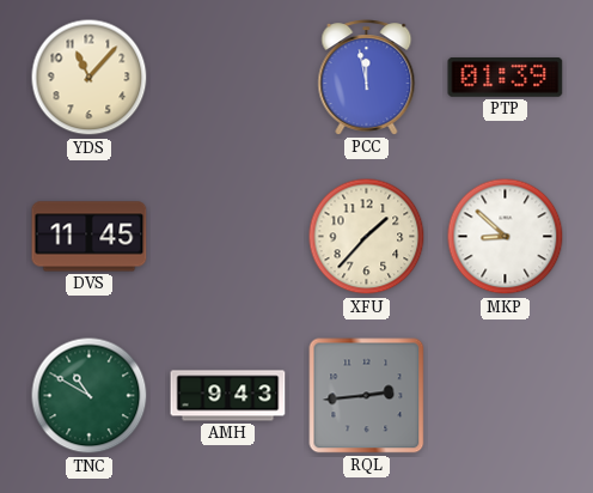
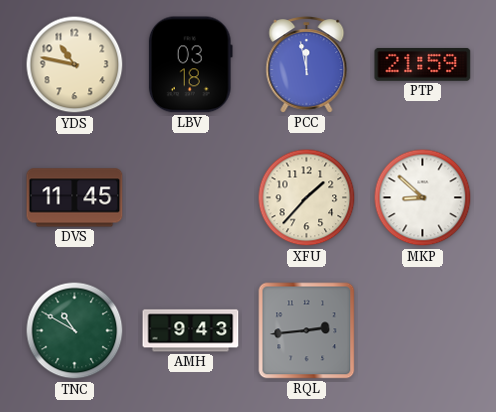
YDS: 11:07 -> 10:47
LBV: none -> 03:18
PTP: 01:39 -> 21:59
